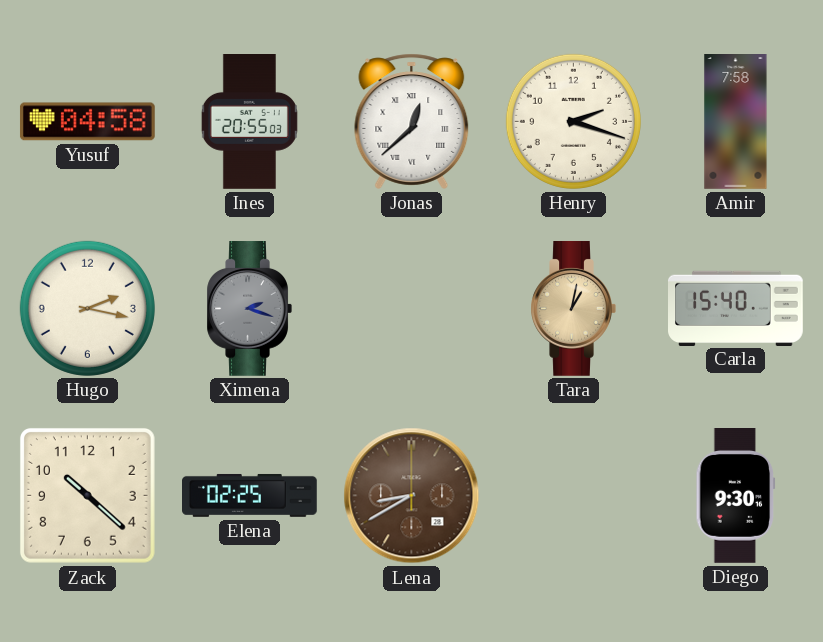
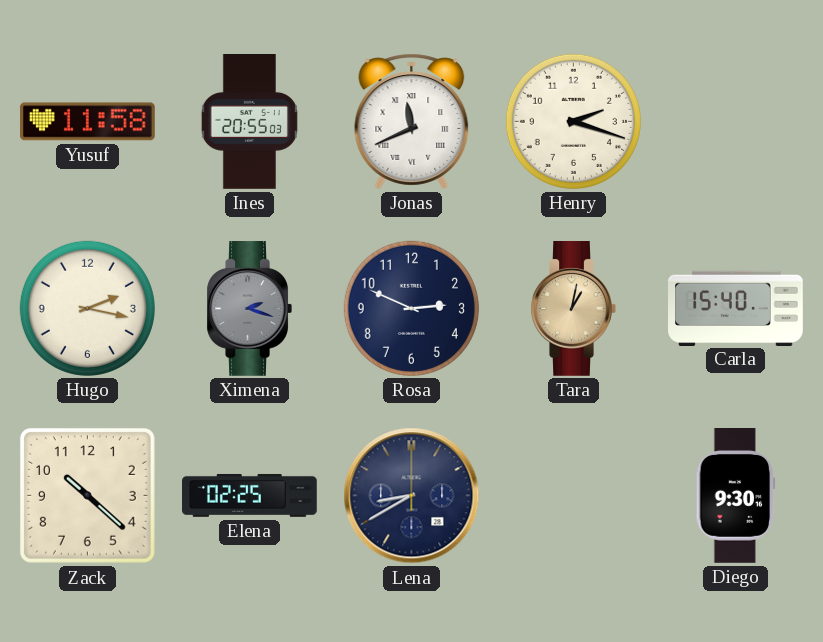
Yusuf: 04:58 -> 11:58
Jonas: 12:38 -> 11:41
Amir: 7:58 -> none
Rosa: none -> 2:49
Lena dial: brown -> navy
